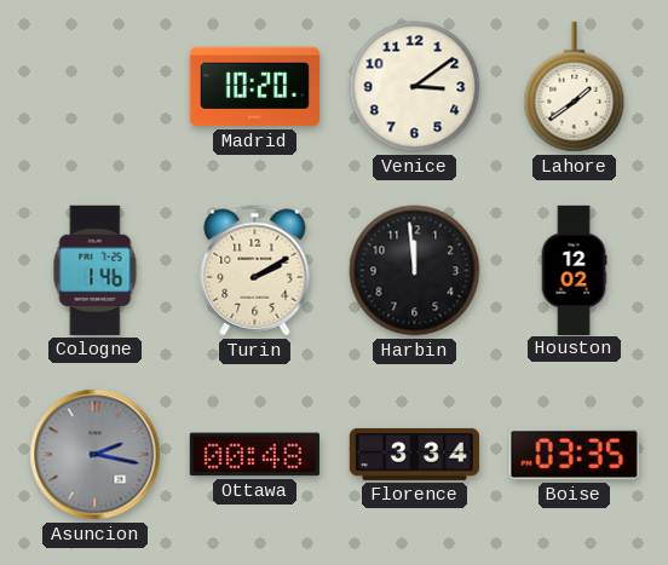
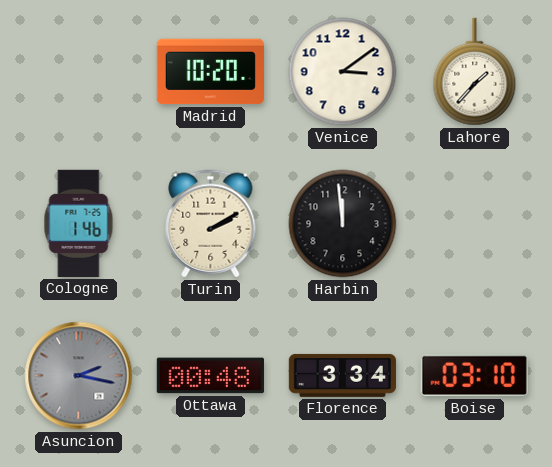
Lahore: 1:39 -> 1:37
Houston: 12:02 -> none
Boise: 03:35 -> 03:10
